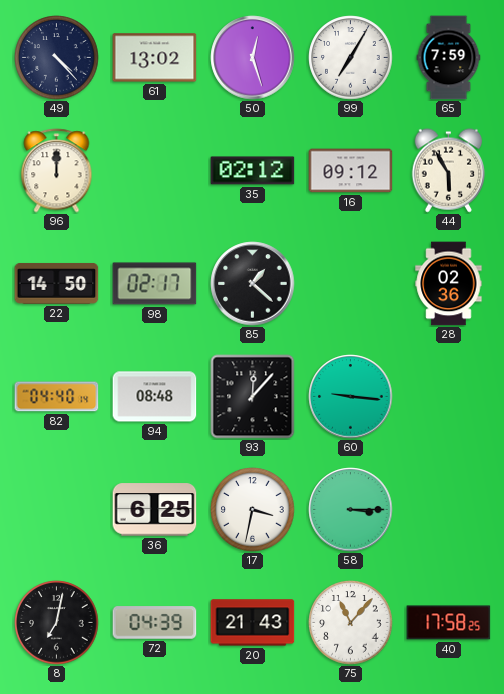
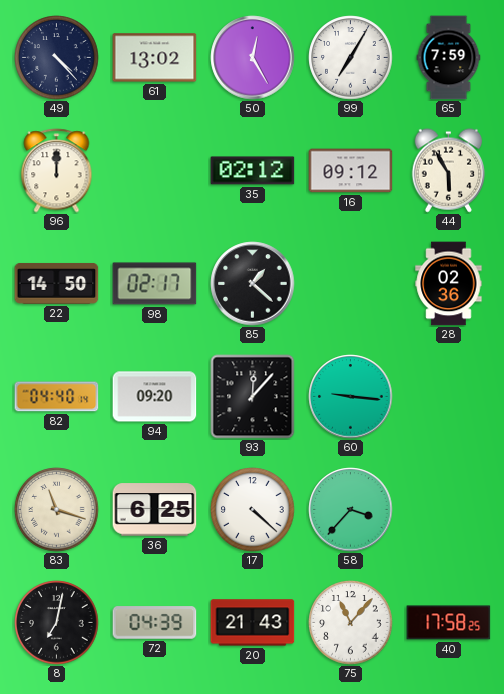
50: 12:27 -> 12:25
94: 08:48 -> 09:20
83: none -> 11:18
17: 3:32 -> 4:22
58: 3:15 -> 3:37
